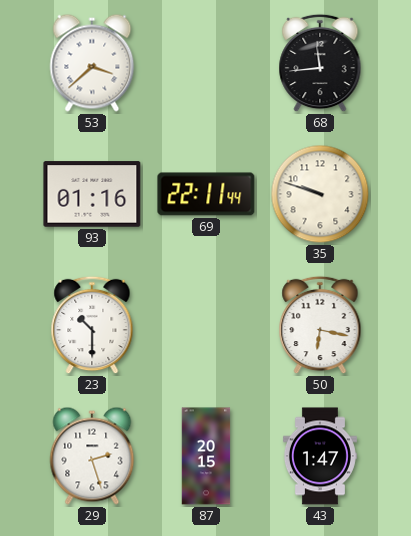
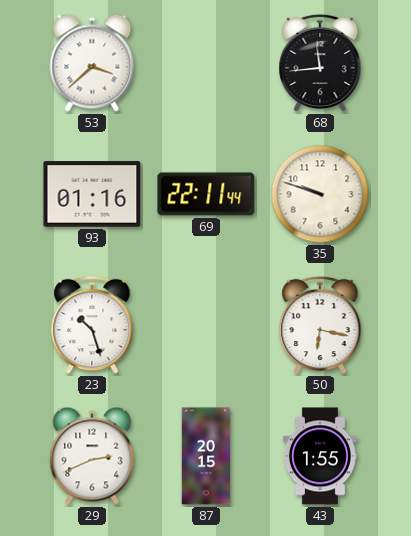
23: 10:30 -> 10:27
29: 2:27 -> 2:41
43: 1:47 -> 1:55
